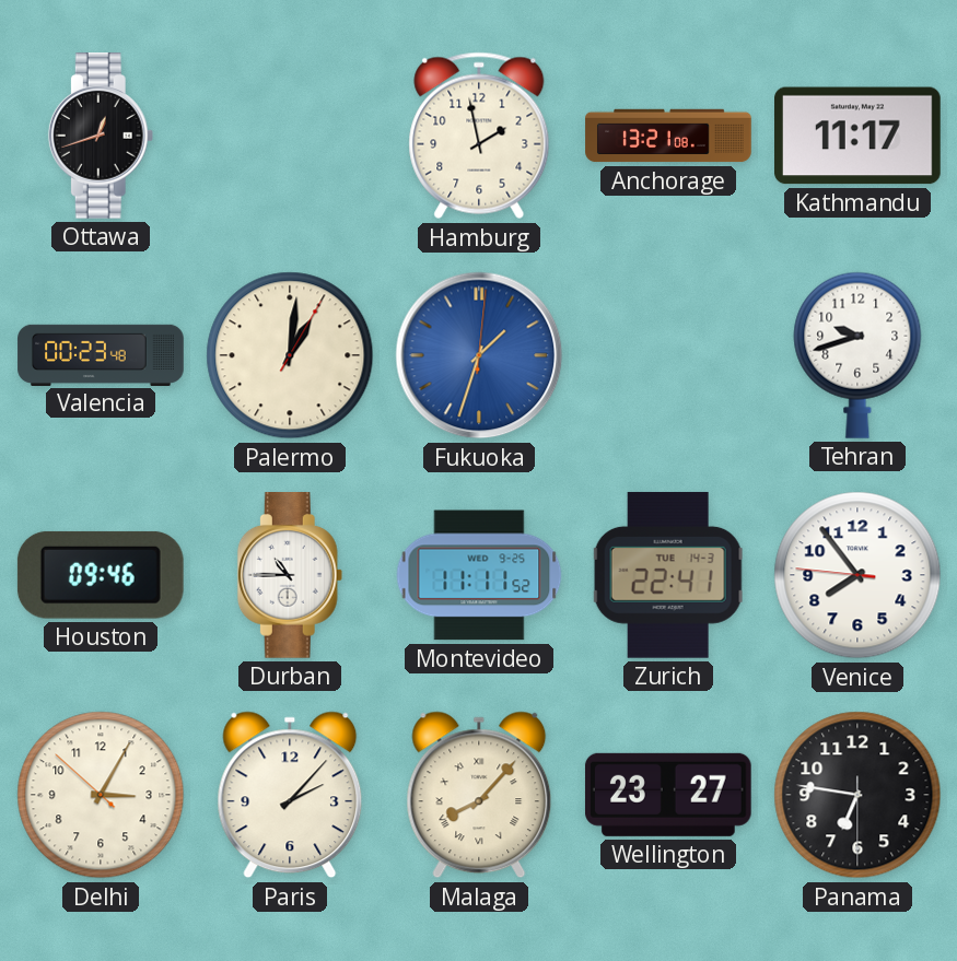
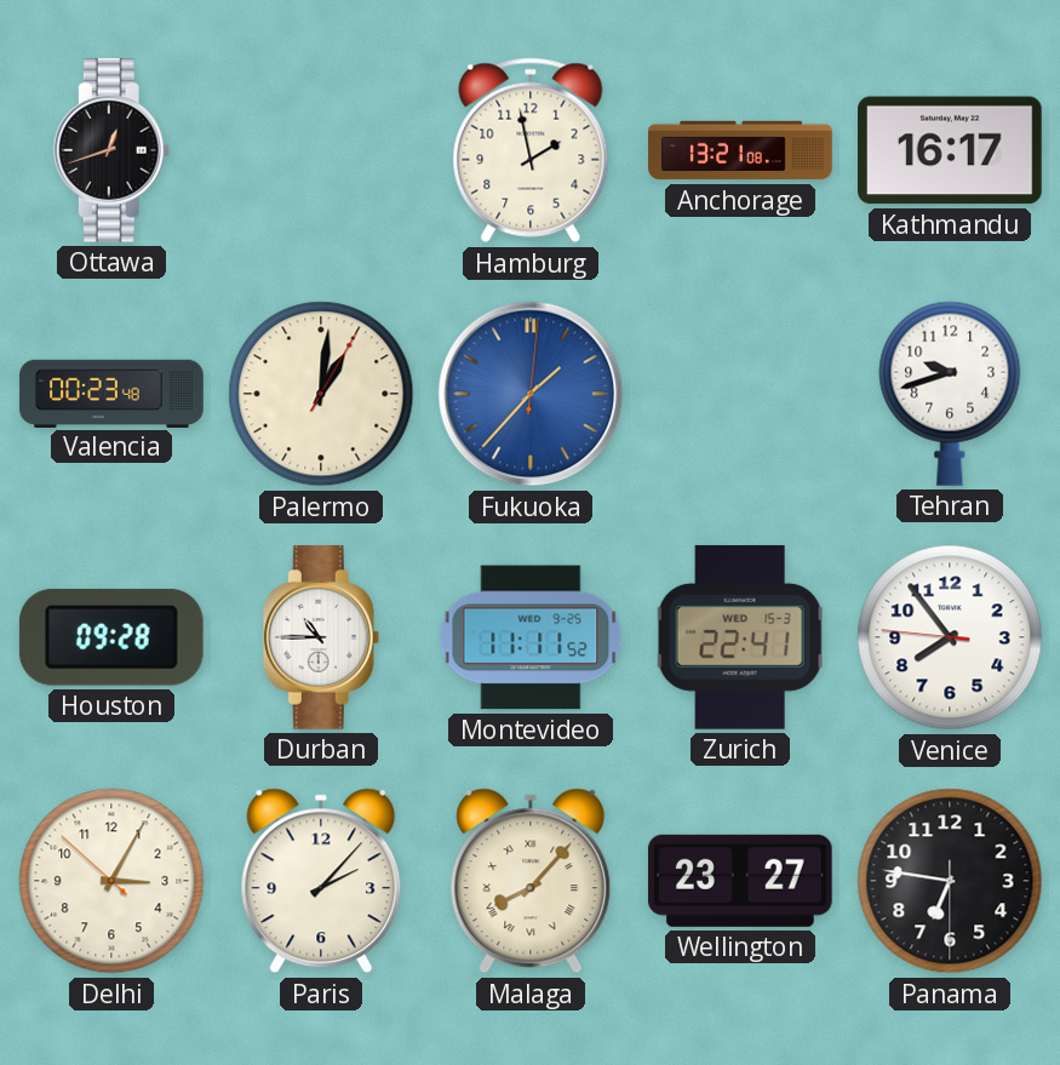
Kathmandu: 11:17 -> 16:17
Fukuoka: 1:33 -> 1:37
Houston: 09:46 -> 09:28
Zurich date: TUE 14-3 -> WED 15-3
